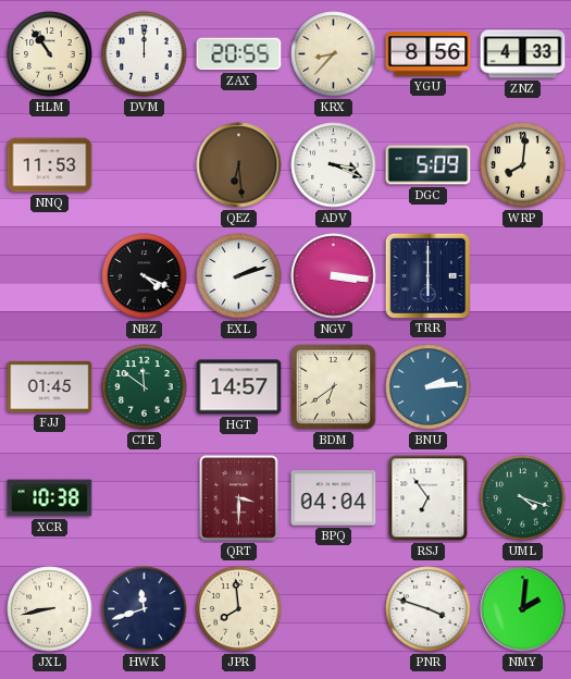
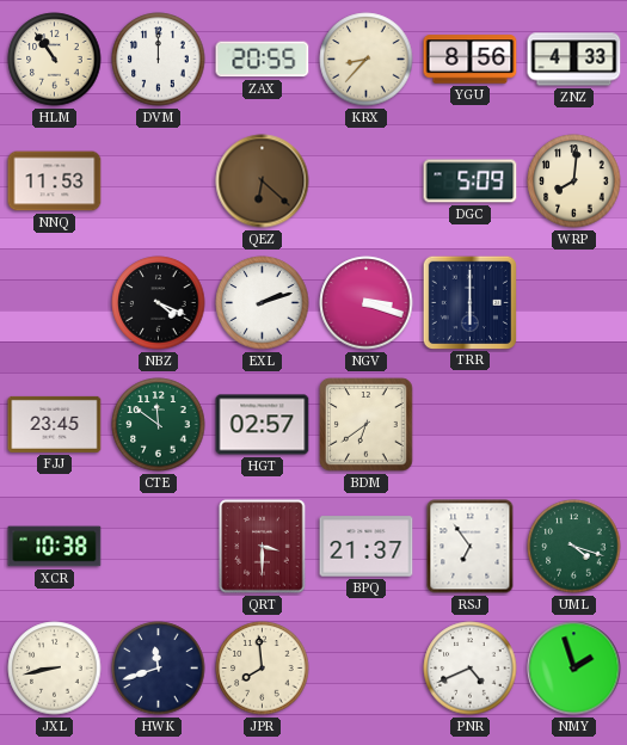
QEZ: 6:29 -> 6:22
ADV: 3:19 -> none
NGV: 3:16 -> 3:18
FJJ: 01:45 -> 23:45
HGT: 14:57 -> 02:57
BNU: 2:14 -> none
BPQ: 04:04 -> 21:37
PNR: 3:48 -> 4:41
NMY: 2:01 -> 1:57
